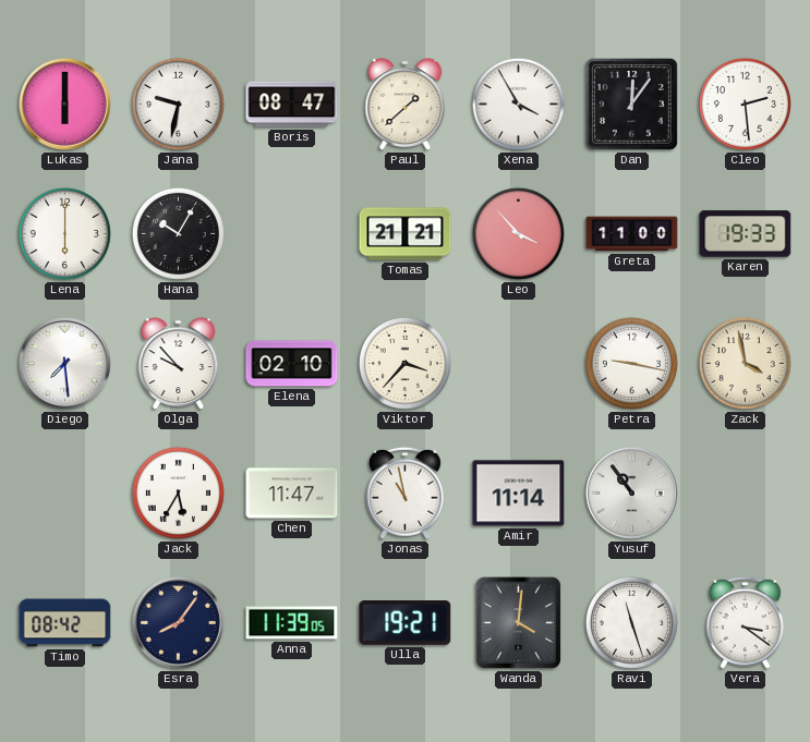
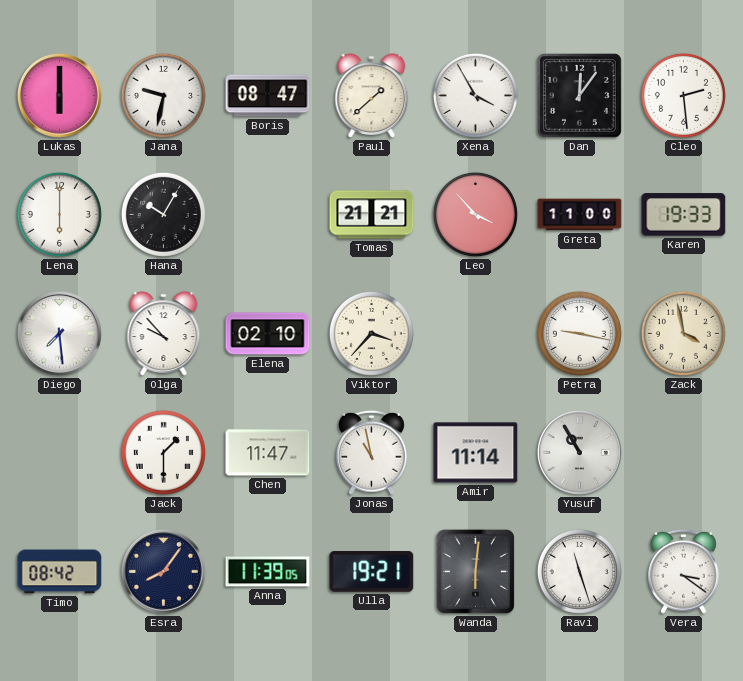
Jack: 5:35 -> 1:30
Yusuf: 10:54 -> 10:55
Wanda: 4:01 -> 6:01
